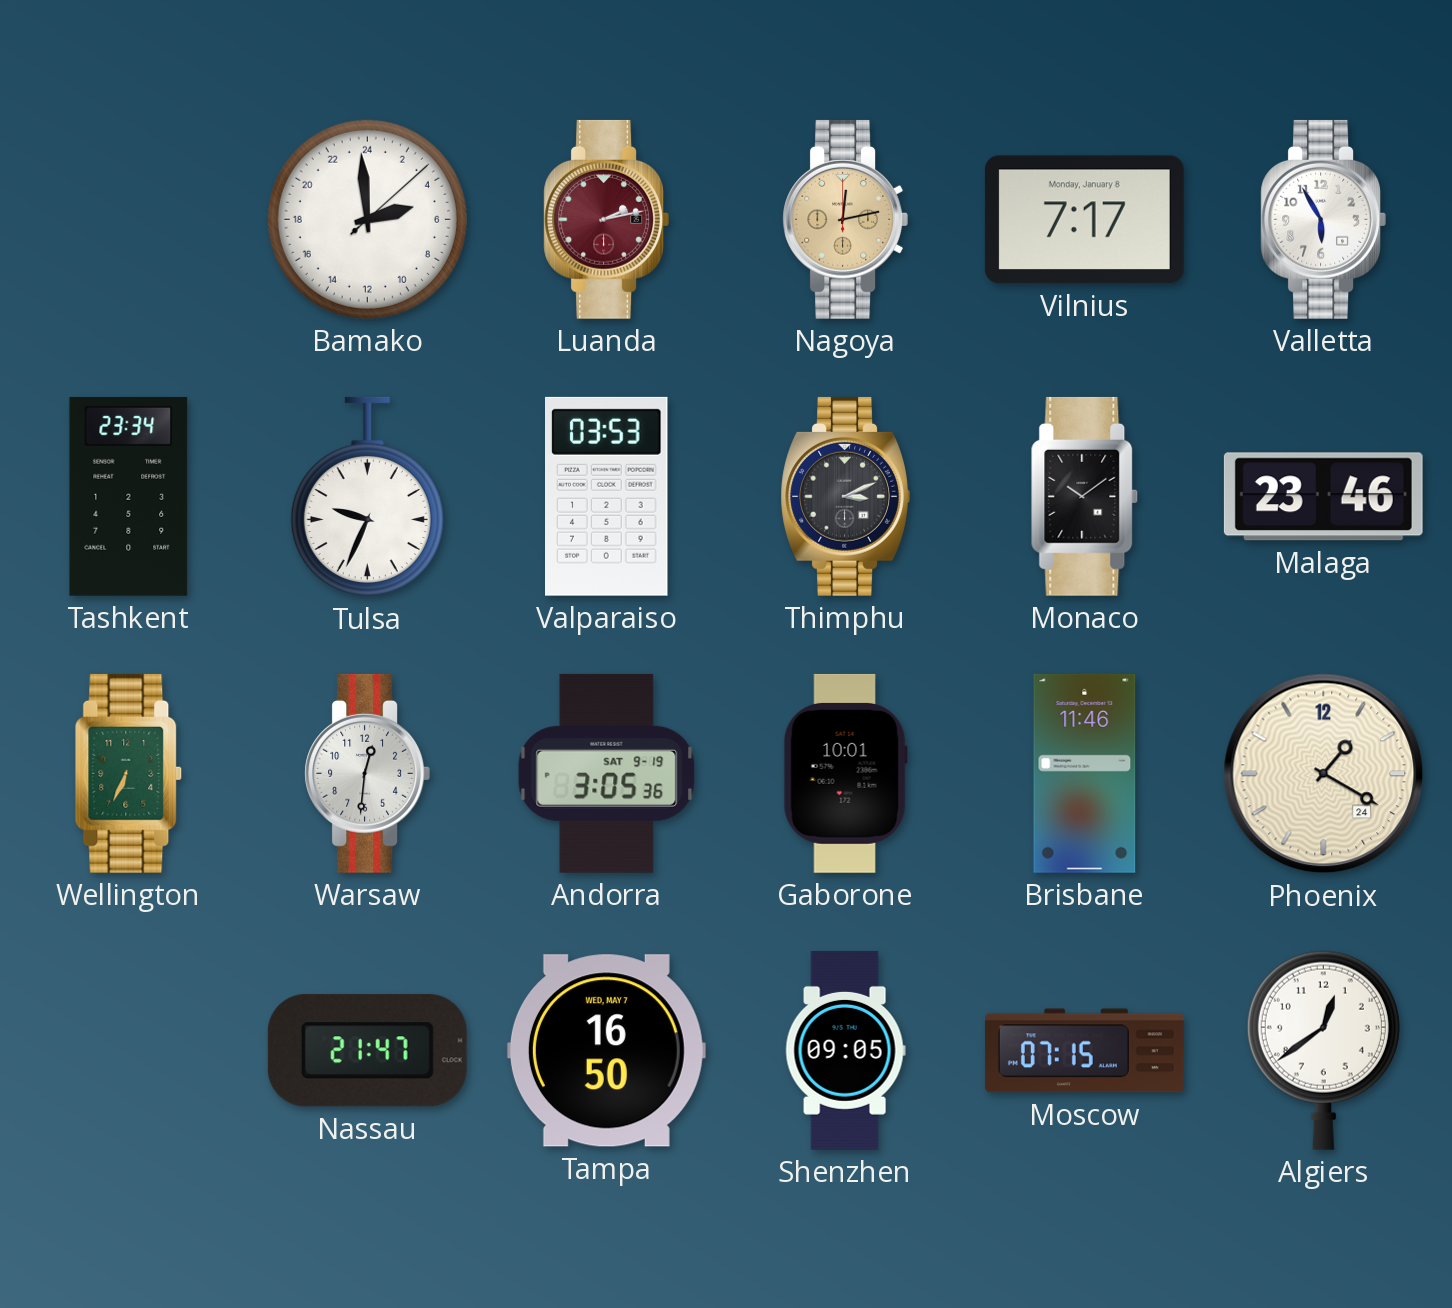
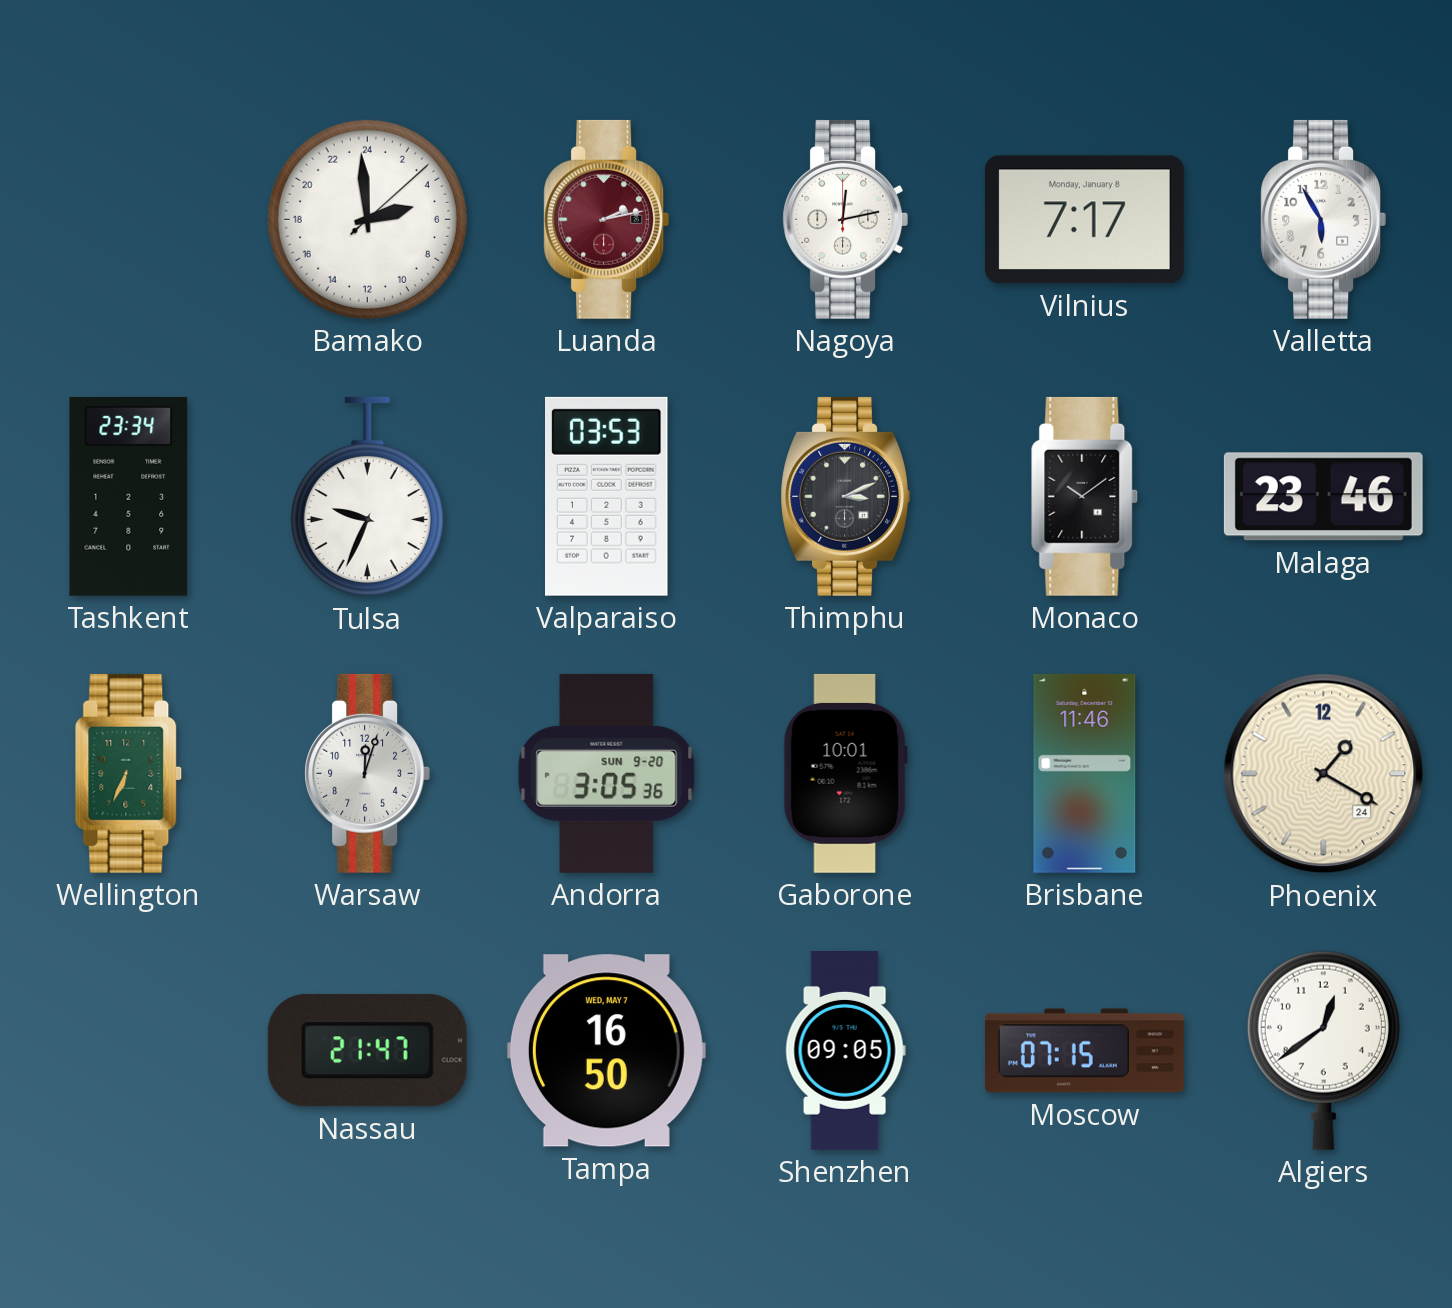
Nagoya dial: champagne -> white
Warsaw: 12:31 -> 12:03
Andorra date: SAT 9-19 -> SUN 9-20
